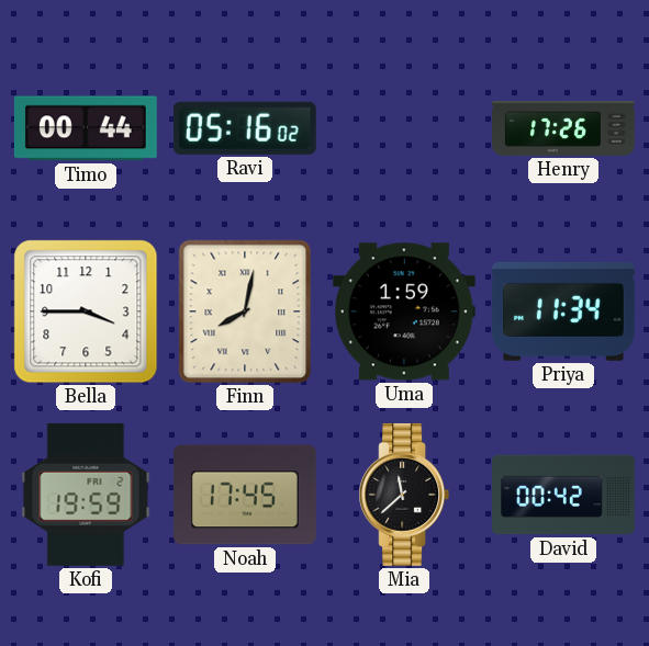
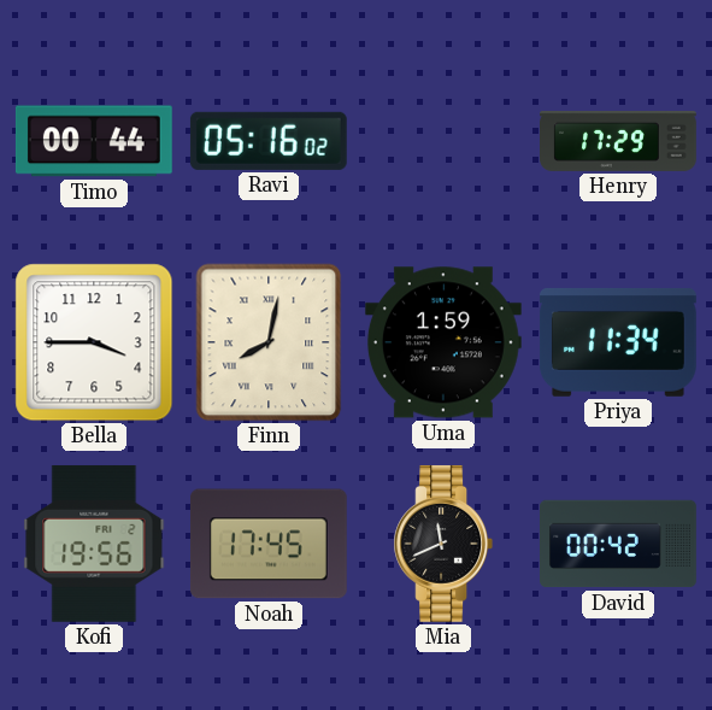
Henry: 17:26 -> 17:29
Kofi: 19:59 -> 19:56
Mia: 11:38 -> 11:41
